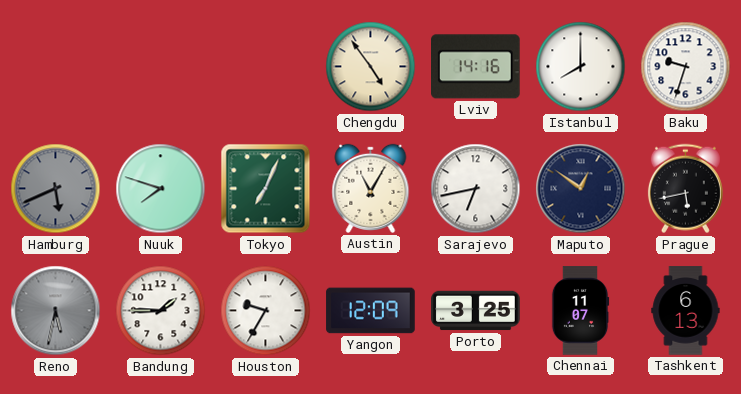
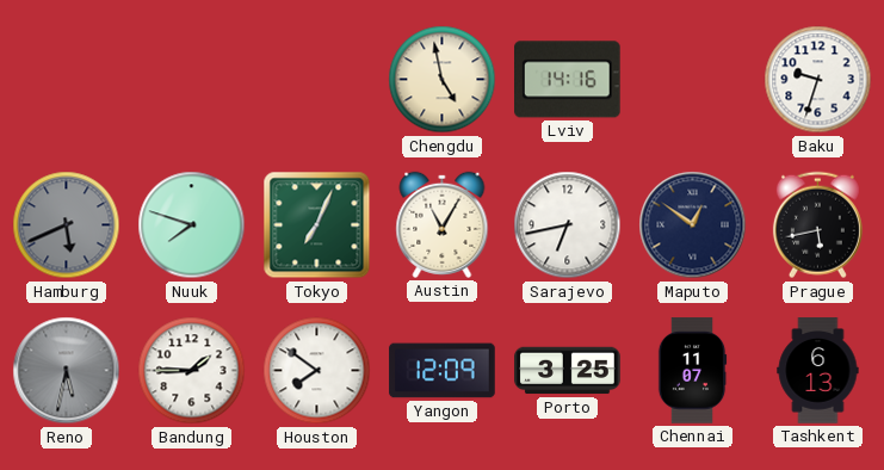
Chengdu: 4:54 -> 4:58
Istanbul: 8:00 -> none
Houston: 9:35 -> 7:51
